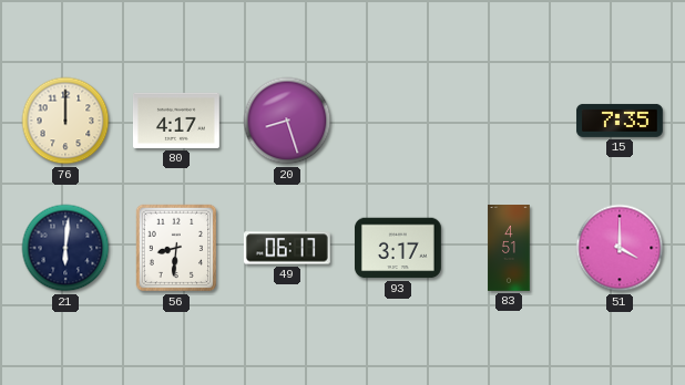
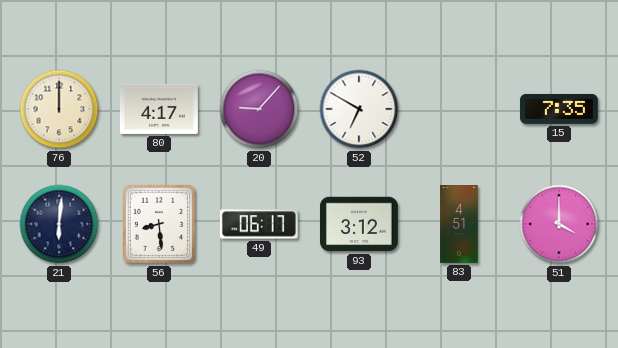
20: 8:27 -> 9:07
52: none -> 6:50
56: 8:31 -> 8:29
93: 3:17 -> 3:12
